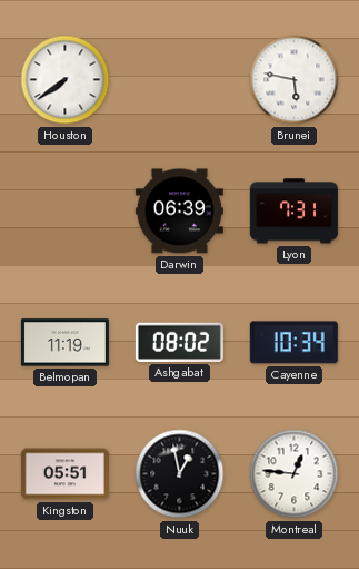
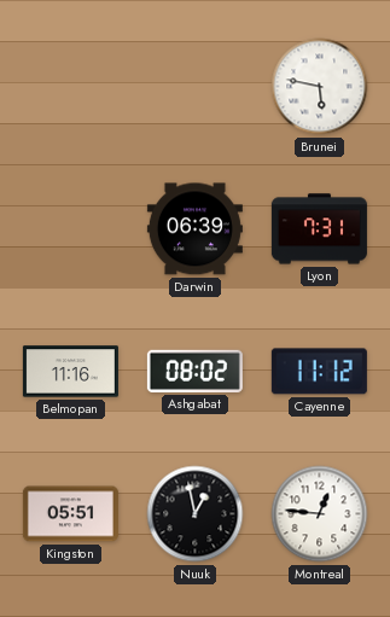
Houston: 7:39 -> none
Belmopan: 11:19 -> 11:16
Cayenne: 10:34 -> 11:12
